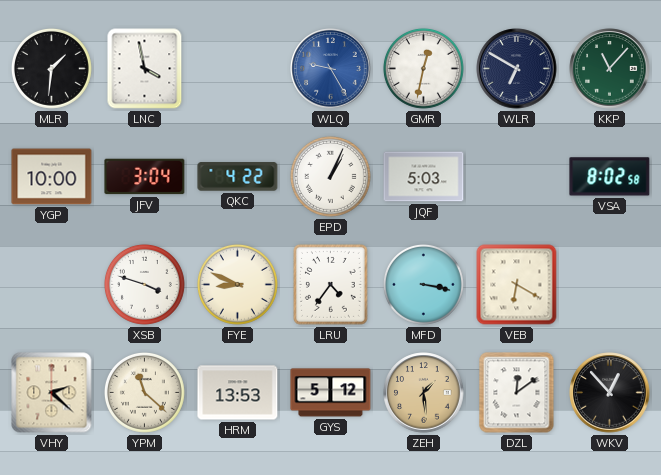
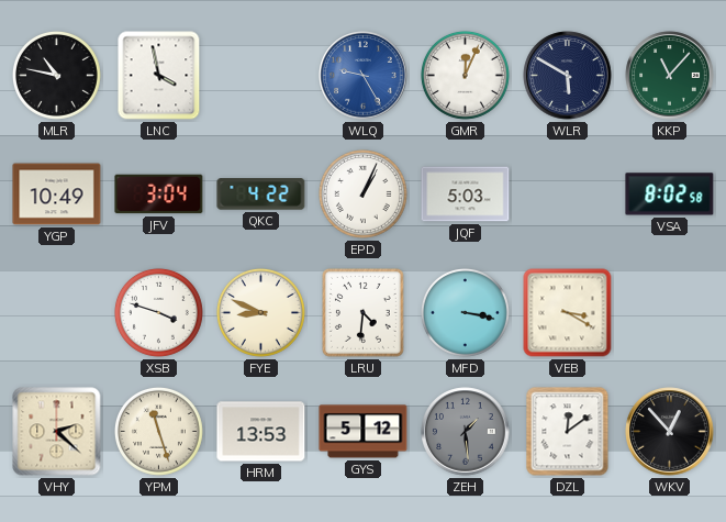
MLR: 1:31 -> 10:47
GMR: 12:32 -> 12:04
WLR: 6:50 -> 5:50
YGP: 10:00 -> 10:49
LRU: 4:36 -> 4:31
VEB: 6:20 -> 3:20
YPM: 11:22 -> 11:27
ZEH dial: champagne -> grey
